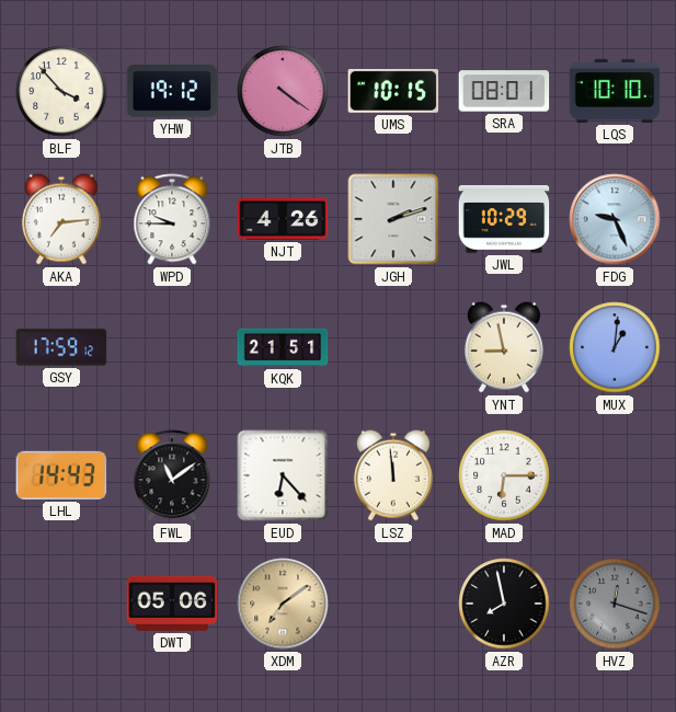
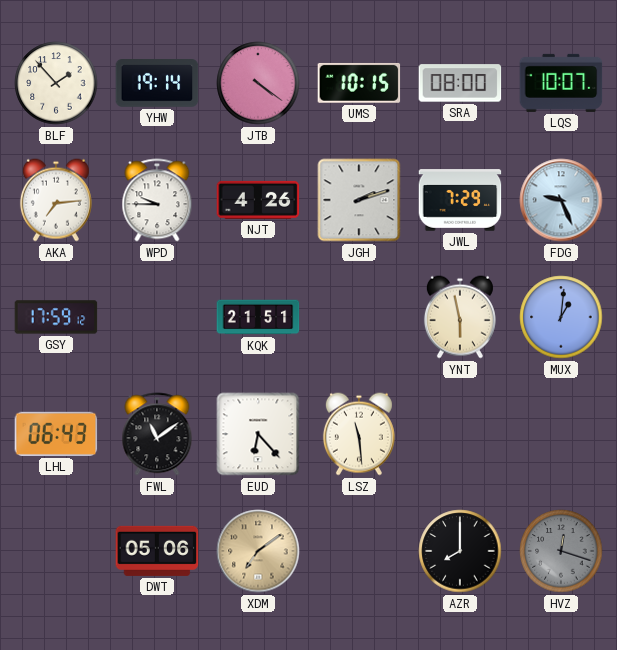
BLF: 3:53 -> 1:53
YHW: 19:12 -> 19:14
SRA: 08:01 -> 08:00
LQS: 10:10 -> 10:07
JWL: 10:29 -> 7:29
YNT: 8:58 -> 5:58
LHL: 14:43 -> 06:43
LSZ: 11:59 -> 11:29
MAD: 6:15 -> none
AZR: 7:58 -> 8:00
